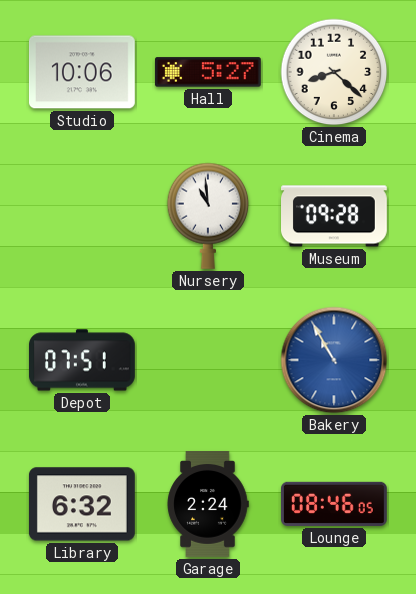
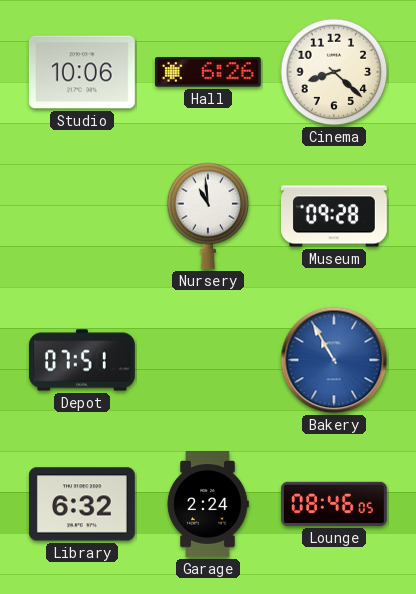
Hall: 5:27 -> 6:26
